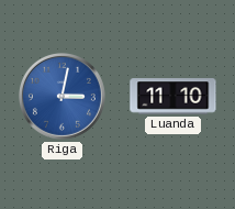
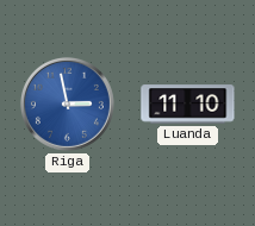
Riga: 3:02 -> 2:58
